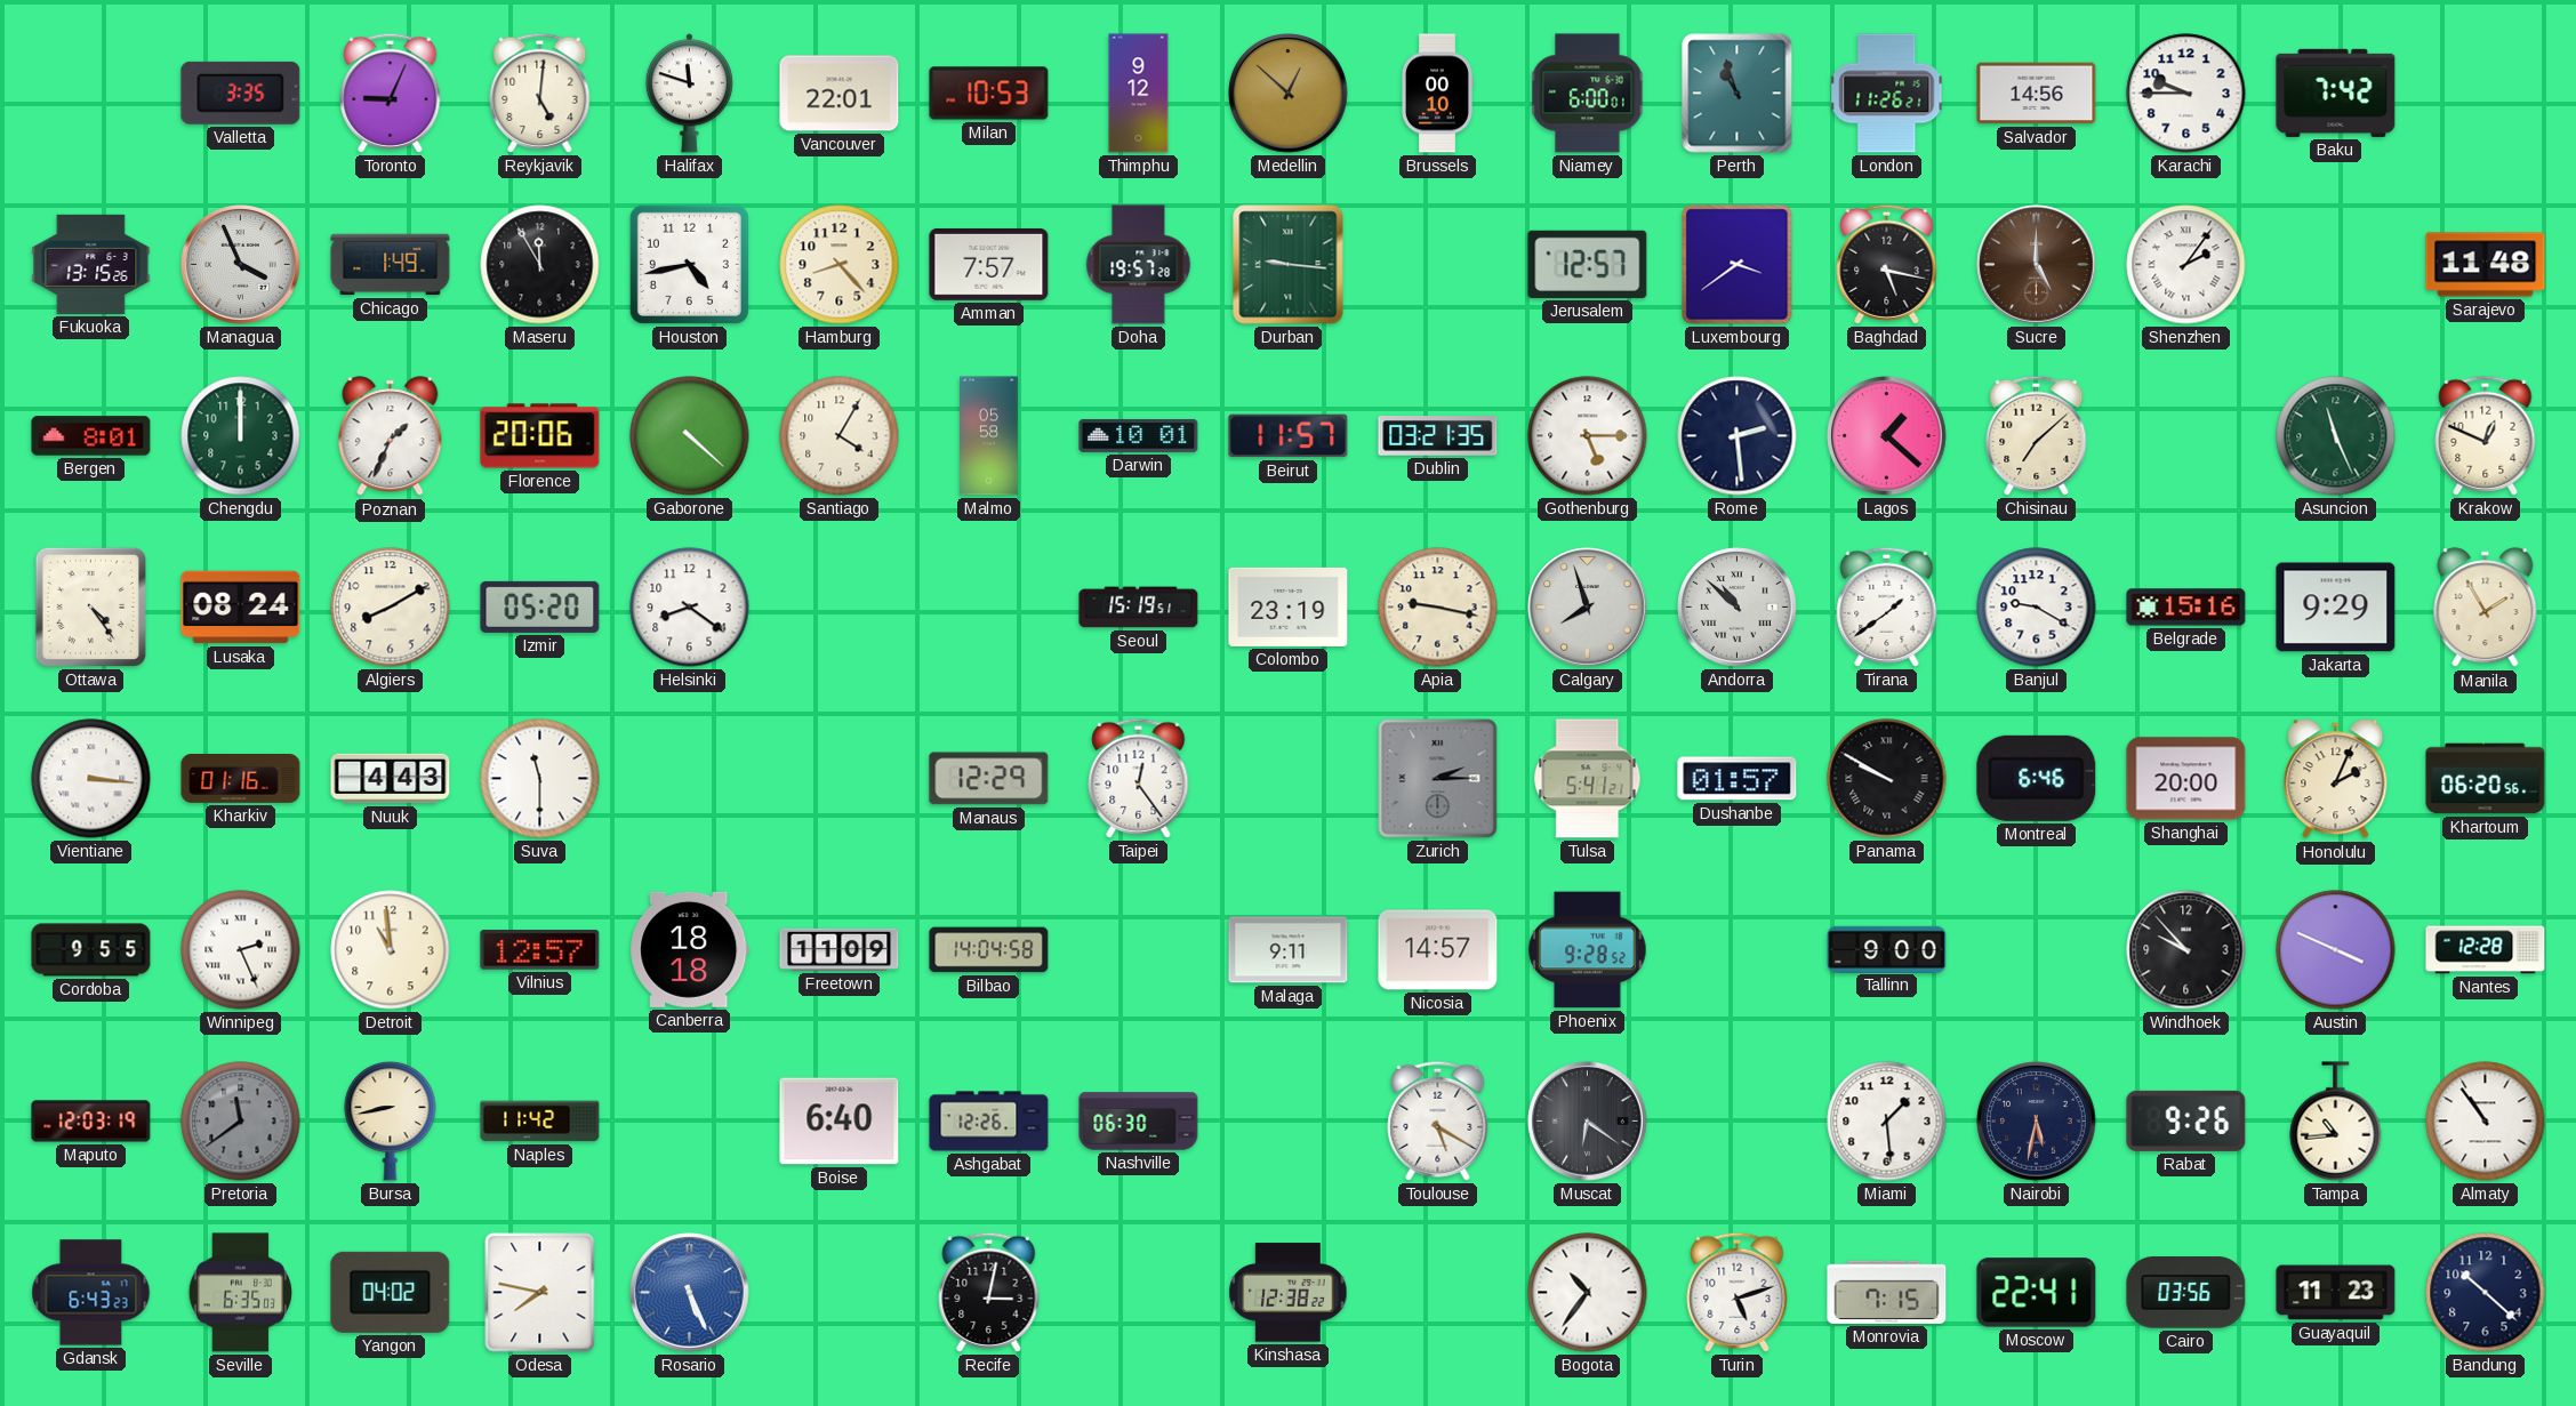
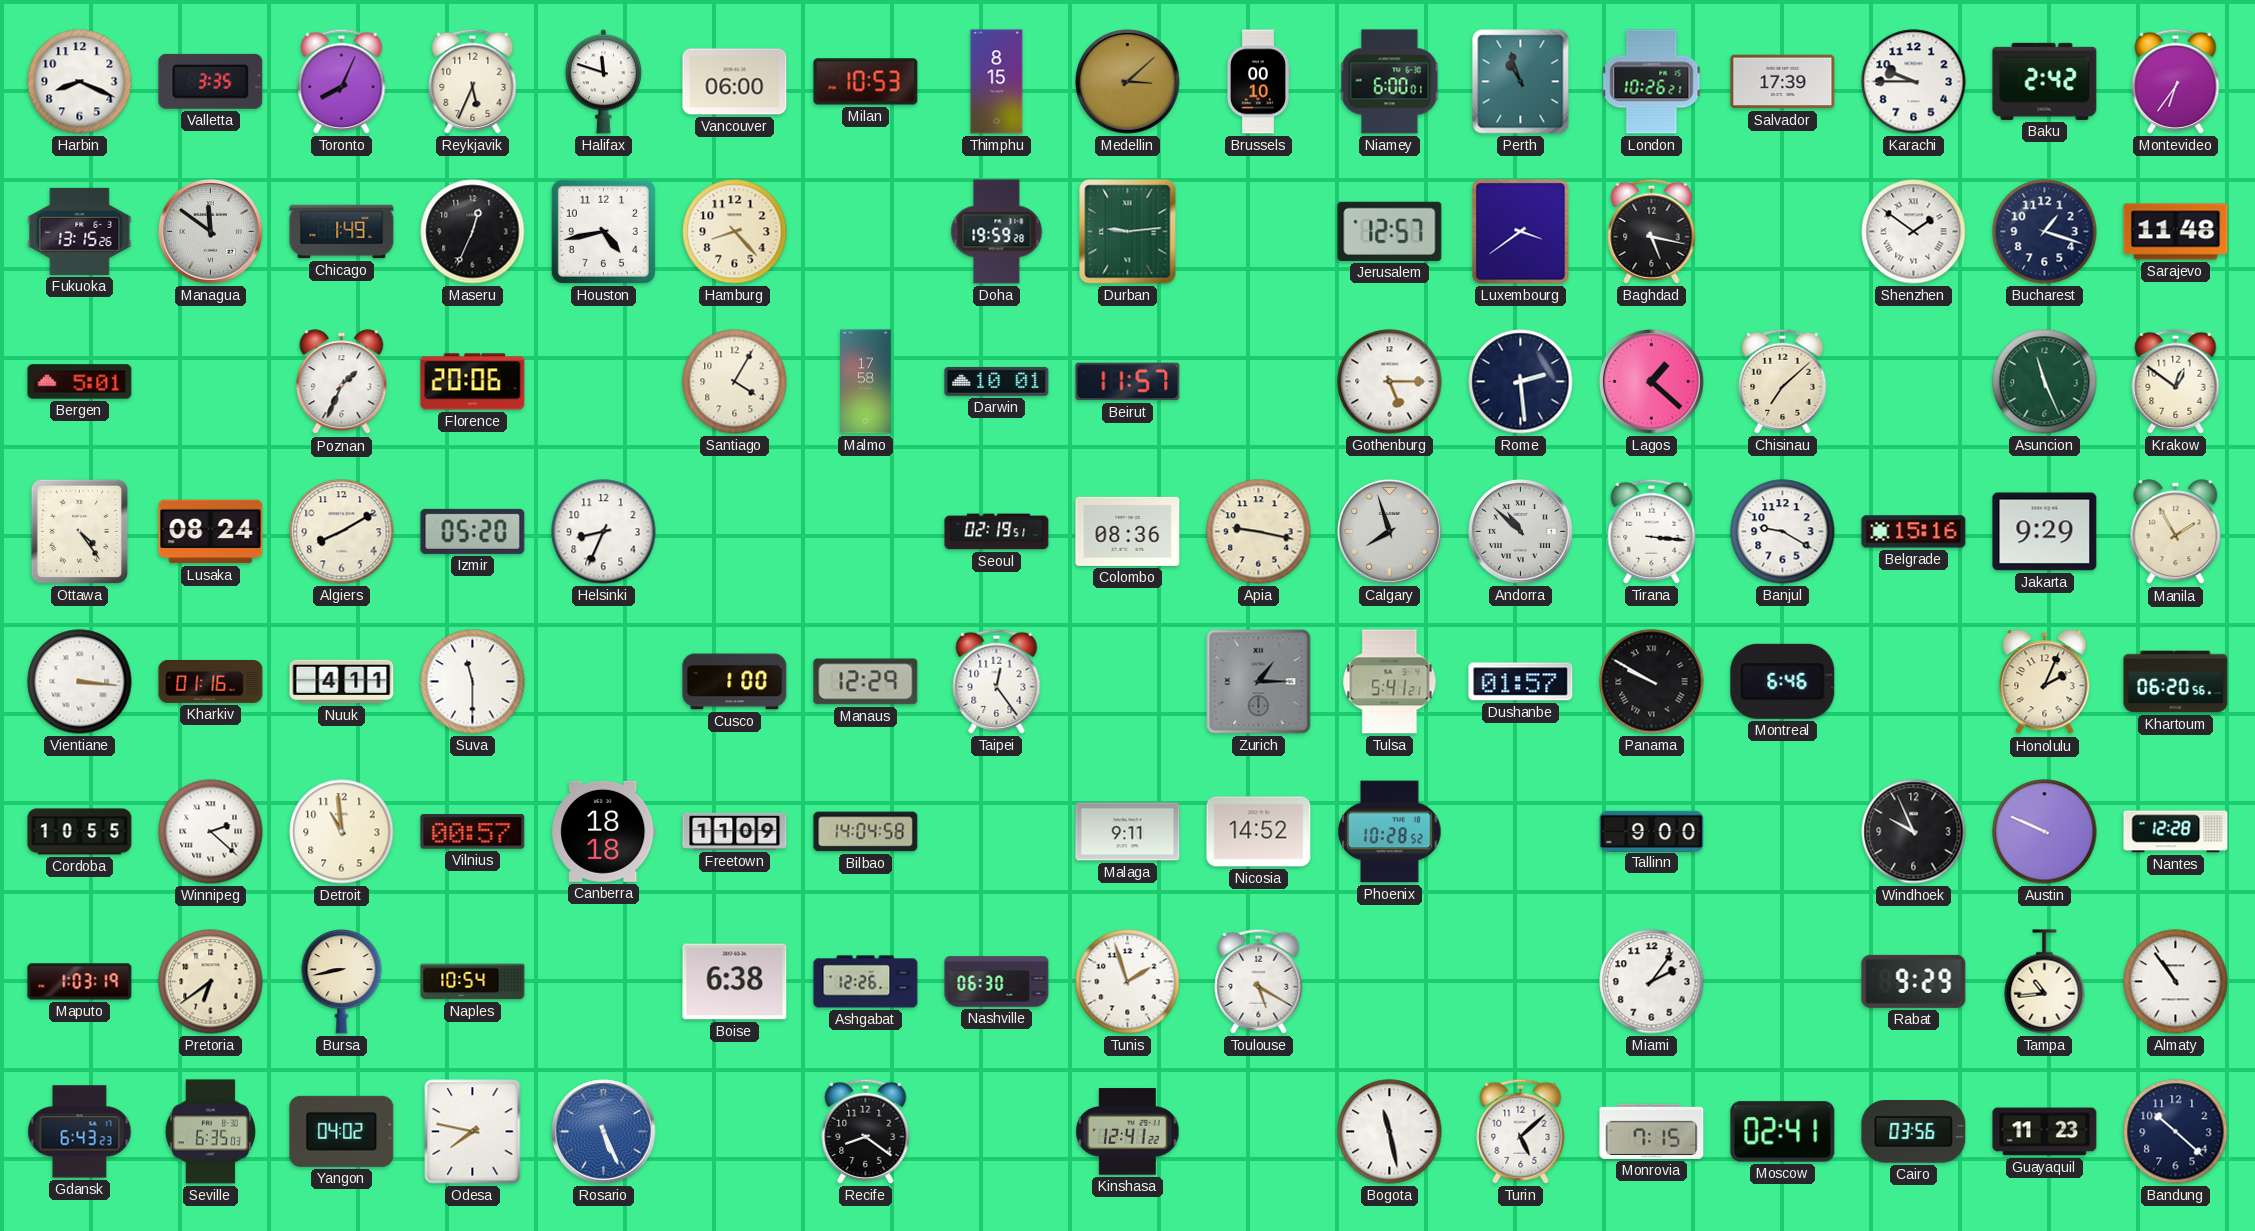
Harbin: none -> 8:19
Toronto: 9:04 -> 8:04
Reykjavik: 5:01 -> 5:34
Vancouver: 22:01 -> 06:00
Thimphu: 9:12 -> 8:15
Medellin: 12:52 -> 3:08
London: 11:26 -> 10:26
Salvador: 14:56 -> 17:39
Baku: 7:42 -> 2:42
Montevideo: none -> 6:36
Managua: 3:56 -> 11:51
Maseru: 11:55 -> 12:34
Amman: 7:57 -> none
Doha: 19:57 -> 19:59
Durban: 9:16 -> 9:14
Sucre: 5:00 -> none
Shenzhen: 2:06 -> 1:51
Bucharest: none -> 1:18
Bergen: 8:01 -> 5:01
Chengdu: 12:00 -> none
Gaborone: 4:22 -> none
Malmo: 05:58 -> 17:58
Dublin: 03:21 -> none
Krakow: 12:49 -> 12:51
Helsinki: 8:21 -> 8:34
Seoul: 15:19 -> 02:19
Colombo: 23:19 -> 08:36
Tirana: 1:39 -> 3:16
Nuuk: 4:43 -> 4:11
Cusco: none -> 1:00
Zurich: 2:15 -> 1:15
Shanghai: 20:00 -> none
Cordoba: 9:55 -> 10:55
Winnipeg: 2:26 -> 2:22
Vilnius: 12:57 -> 00:57
Nicosia: 14:57 -> 14:52
Phoenix: 9:28 -> 10:28
Windhoek: 9:53 -> 9:56
Austin: 3:49 -> 9:49
Maputo: 12:03 -> 1:03
Pretoria: 11:39 -> 6:39
Pretoria dial: grey -> cream
Naples: 11:42 -> 10:54
Boise: 6:40 -> 6:38
Tunis: none -> 1:57
Muscat: 6:21 -> none
Miami: 1:29 -> 2:06
Nairobi: 5:32 -> none
Rabat: 9:26 -> 9:29
Recife: 3:02 -> 8:21
Kinshasa: 12:38 -> 12:41
Bogota: 10:36 -> 11:28
Turin: 5:12 -> 5:08
Moscow: 22:41 -> 02:41
